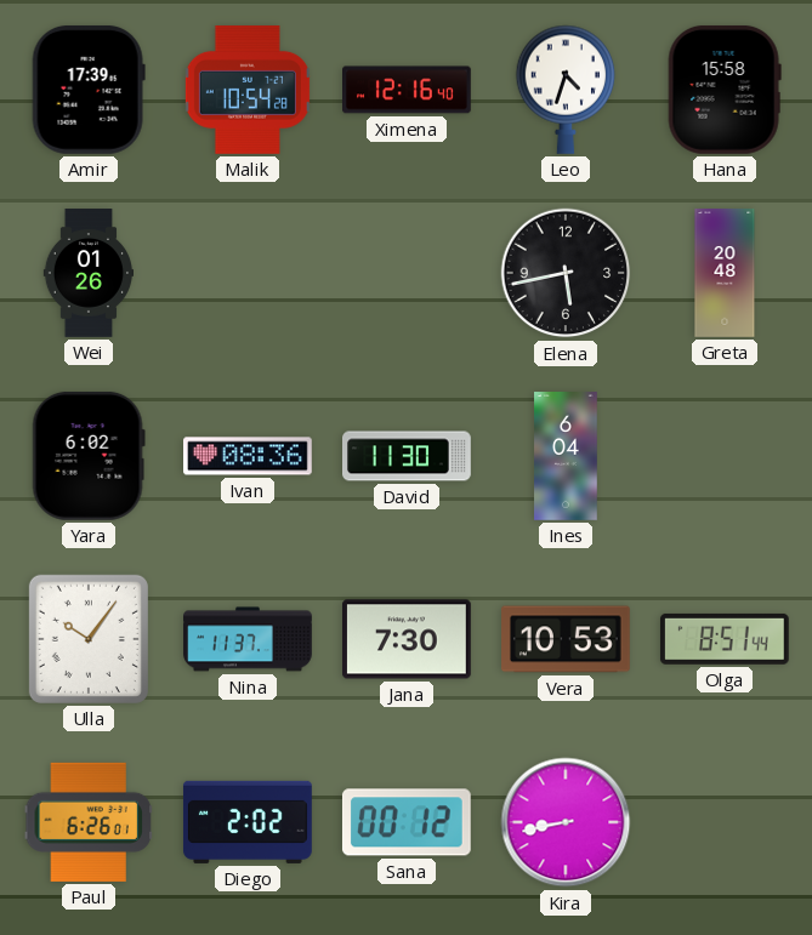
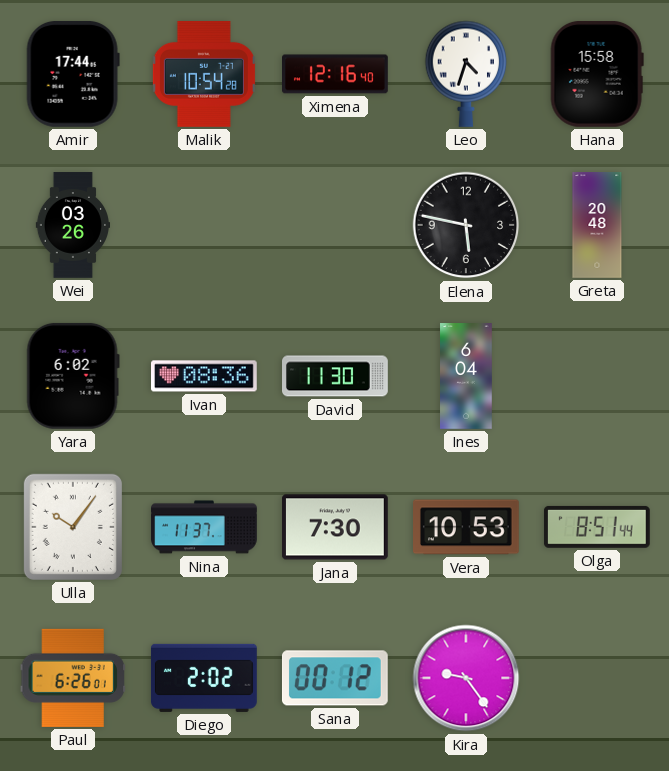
Amir: 17:39 -> 17:44
Wei: 01:26 -> 03:26
Elena: 5:43 -> 5:47
Kira: 8:43 -> 9:24
